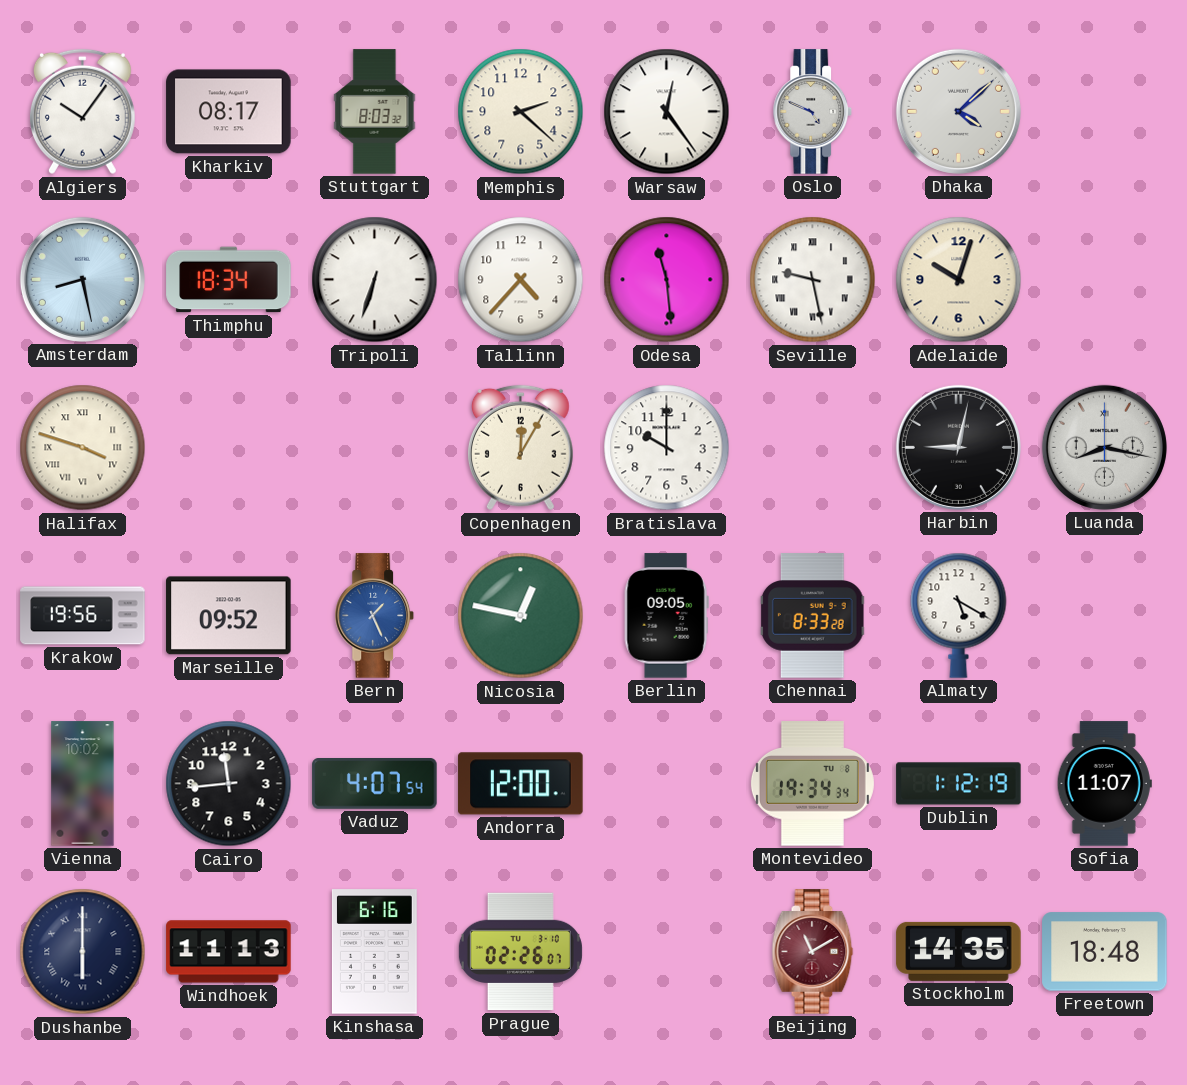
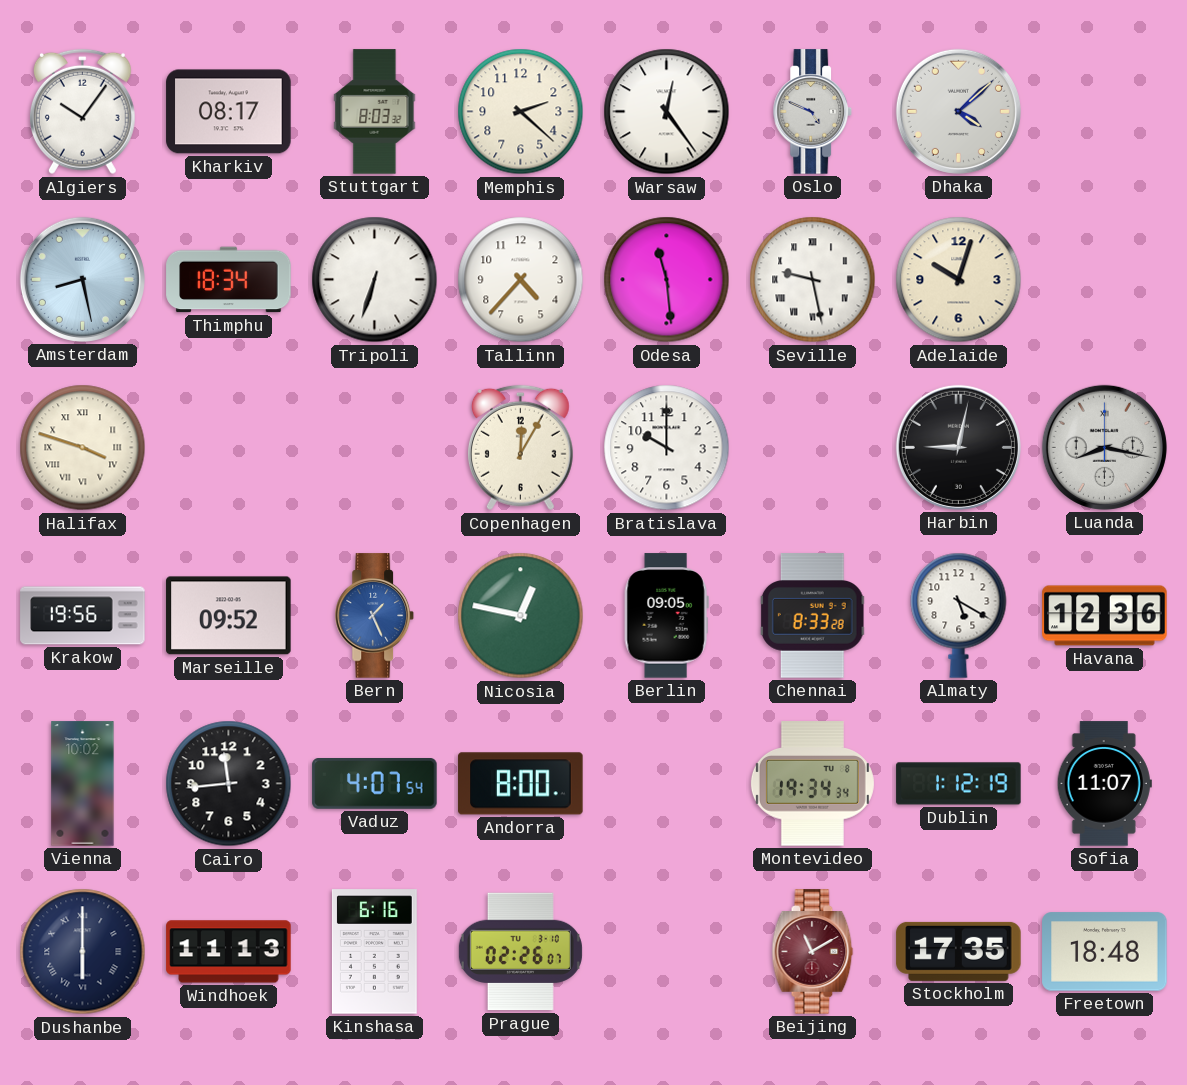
Havana: none -> 12:36
Andorra: 12:00 -> 8:00
Stockholm: 14:35 -> 17:35
